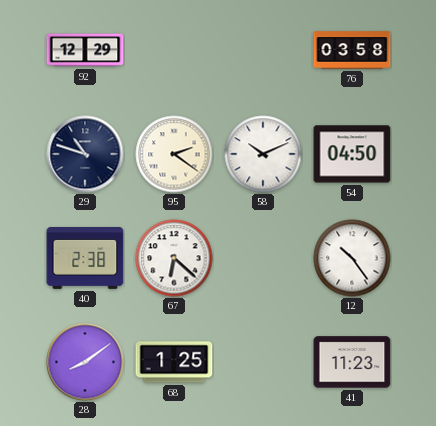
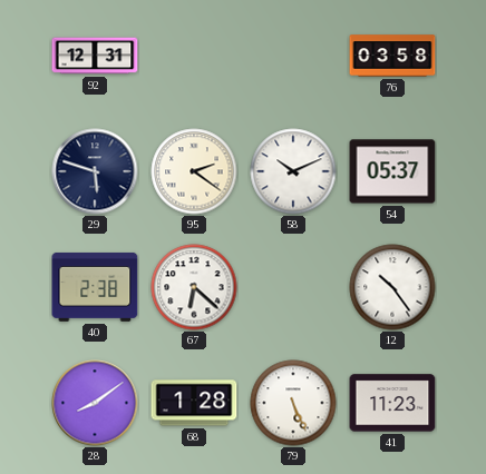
92: 12:29 -> 12:31
29: 10:48 -> 5:48
54: 04:50 -> 05:37
68: 1:25 -> 1:28
79: none -> 5:26
